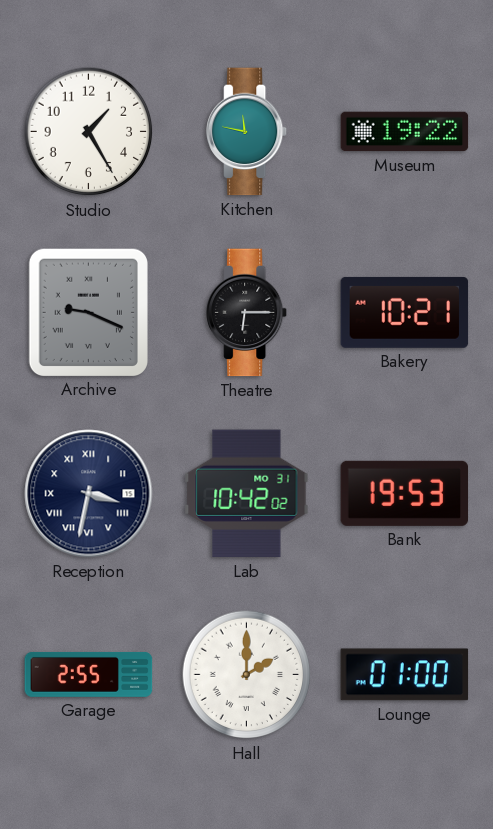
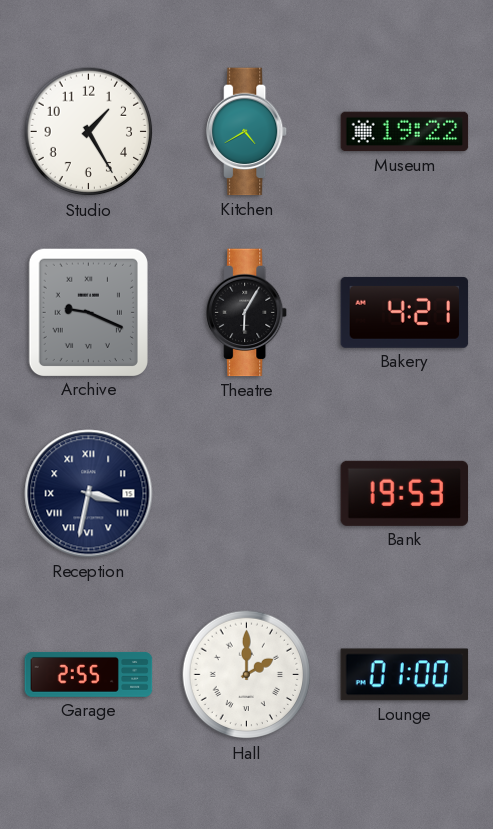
Kitchen: 11:47 -> 4:40
Theatre: 6:15 -> 6:05
Bakery: 10:21 -> 4:21
Lab: 10:42 -> none
